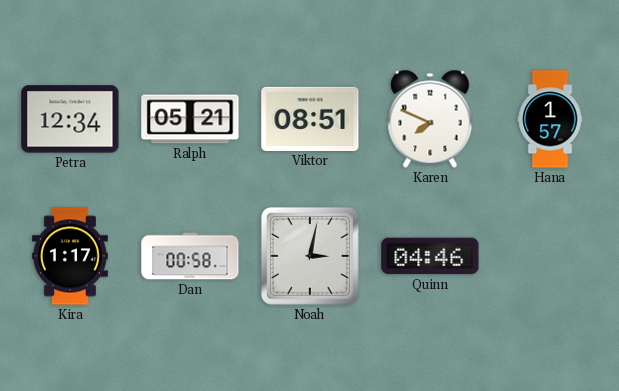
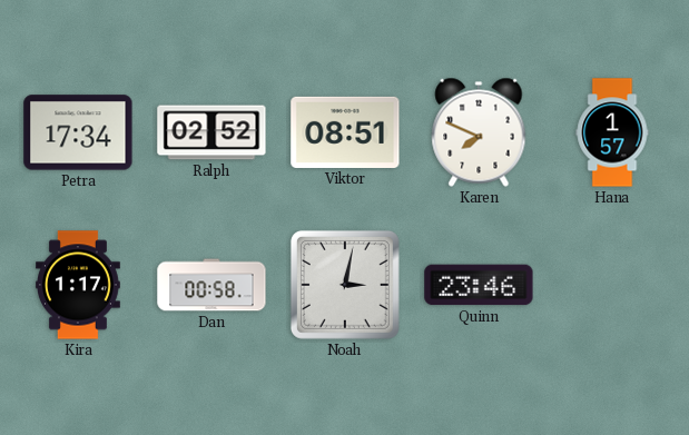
Petra: 12:34 -> 17:34
Ralph: 05:21 -> 02:52
Quinn: 04:46 -> 23:46
